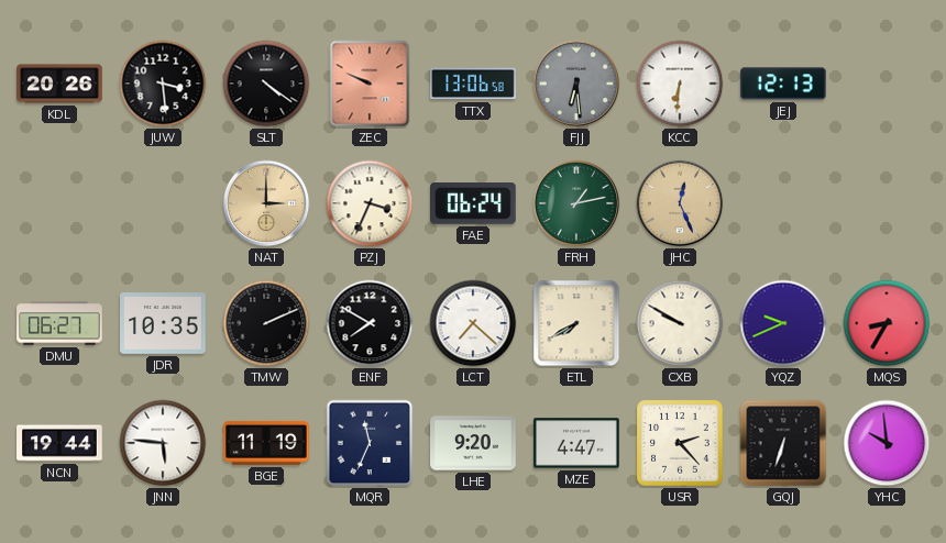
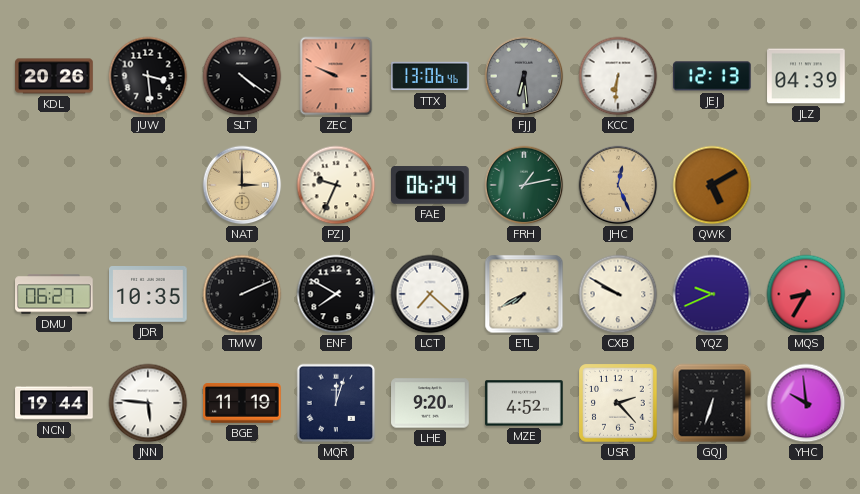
TTX: 13:06:58 -> 13:06:46
JLZ: none -> 04:39
PZJ: 3:34 -> 9:34
QWK: none -> 5:10
MQR: 11:34 -> 12:03
MZE: 4:47 -> 4:52
